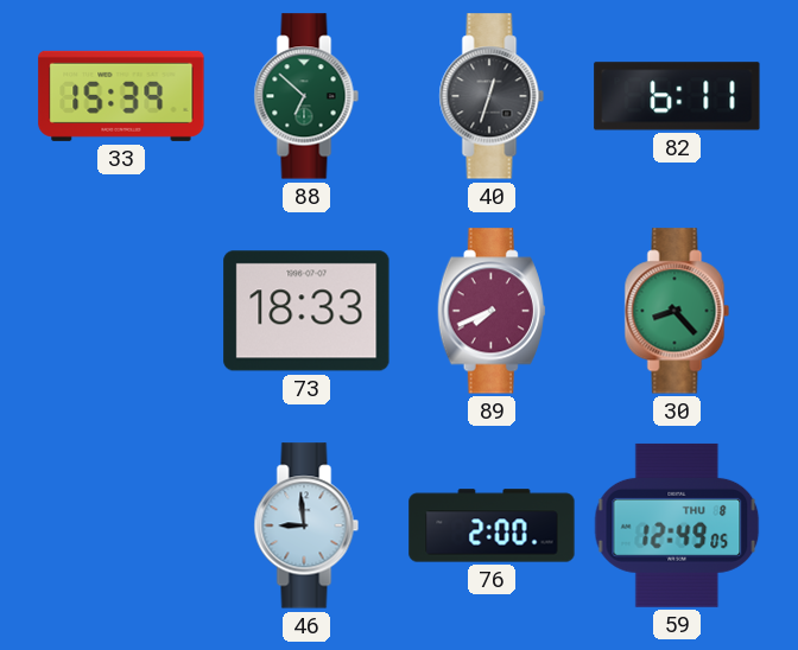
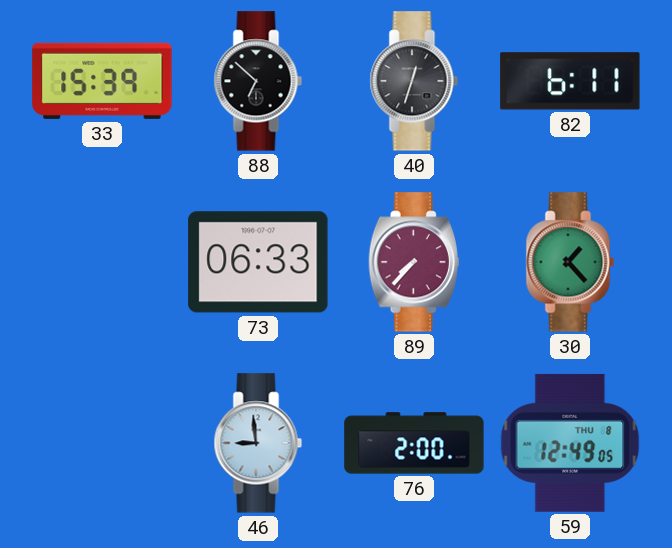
88 dial: green -> black
73: 18:33 -> 06:33
89: 7:41 -> 7:37
30: 8:23 -> 1:23
